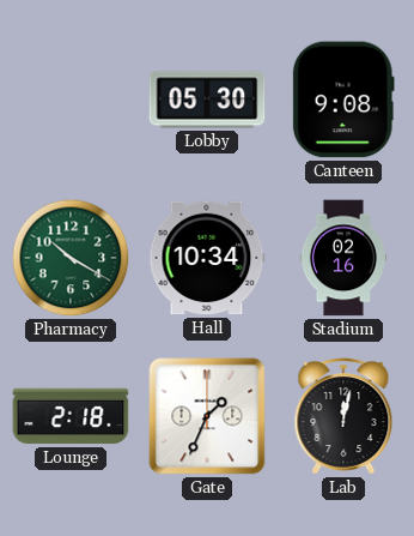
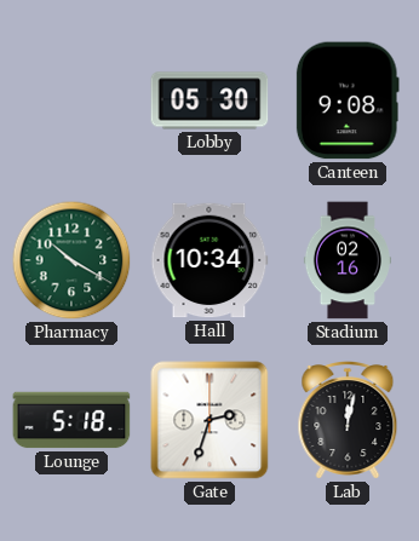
Lounge: 2:18 -> 5:18
Gate: 1:34 -> 2:33
